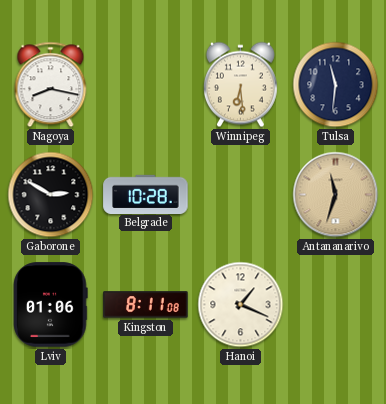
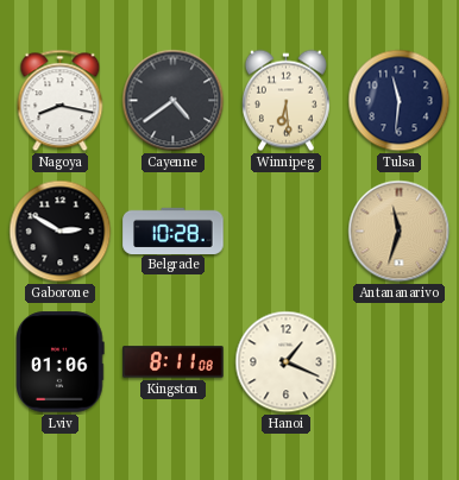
Cayenne: none -> 4:39
